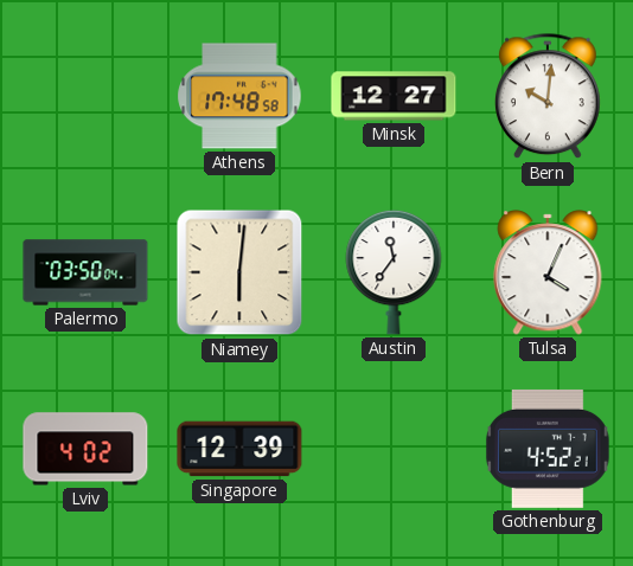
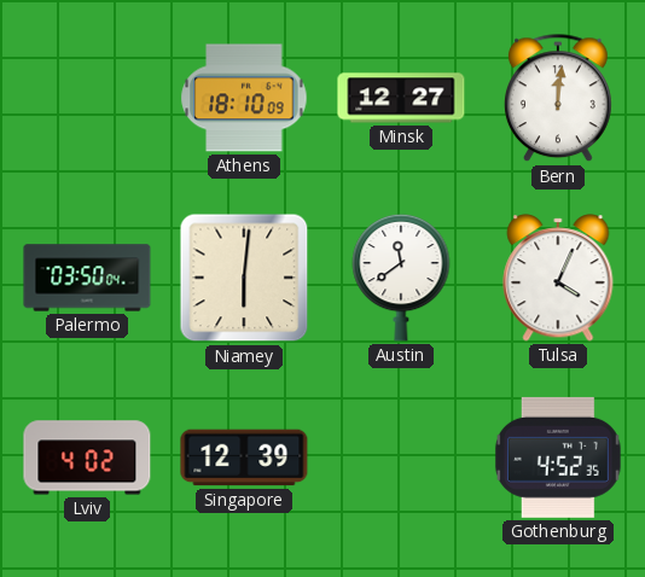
Athens: 17:48 -> 18:10
Bern: 10:01 -> 12:01
Austin: 11:36 -> 11:39
Gothenburg: 4:52:21 -> 4:52:35
